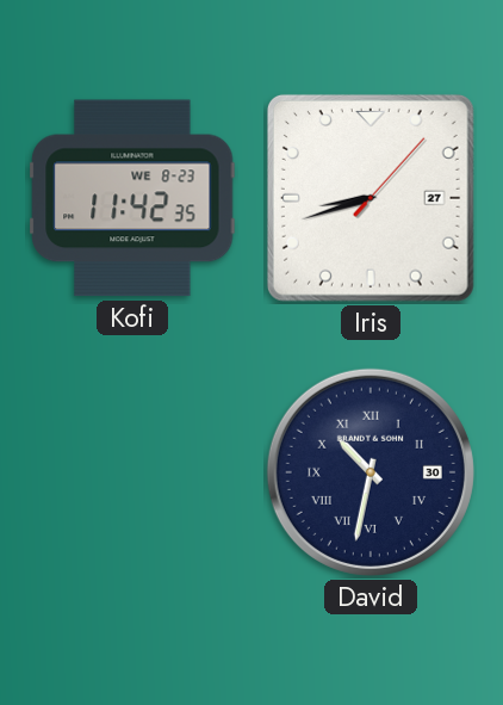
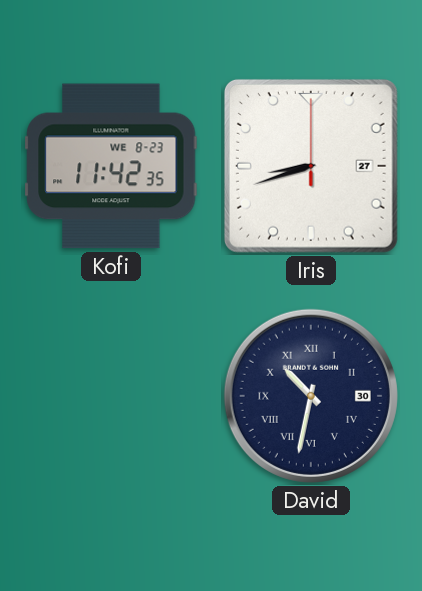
Iris: 8:42:07 -> 8:42:00
